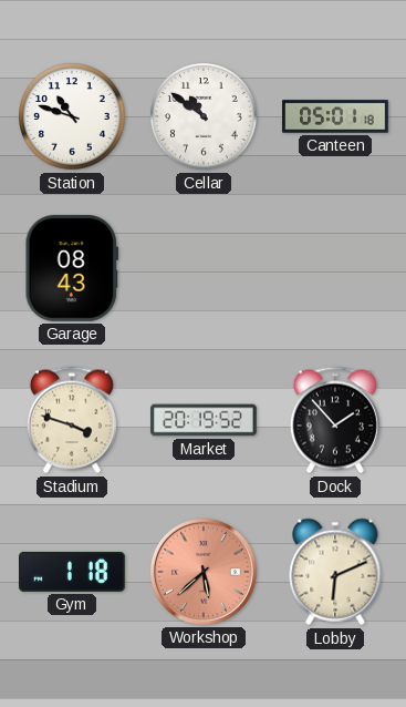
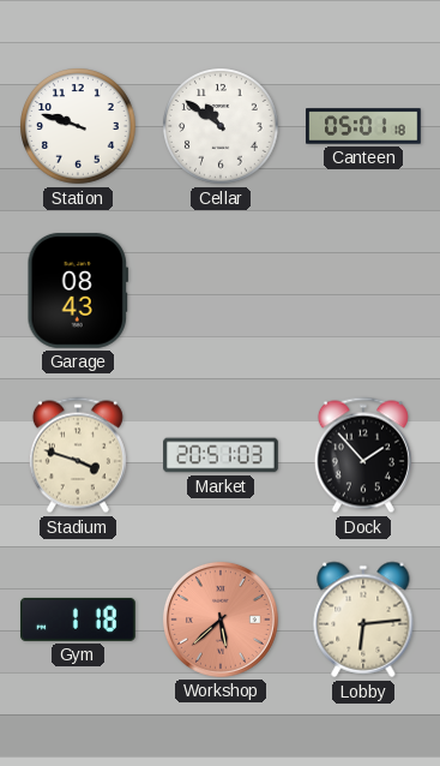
Station: 10:48 -> 9:48
Market: 20:19 -> 20:51
Lobby: 6:11 -> 6:14
